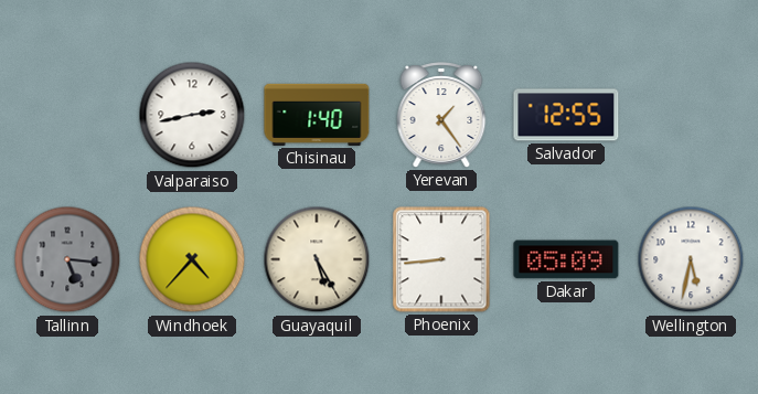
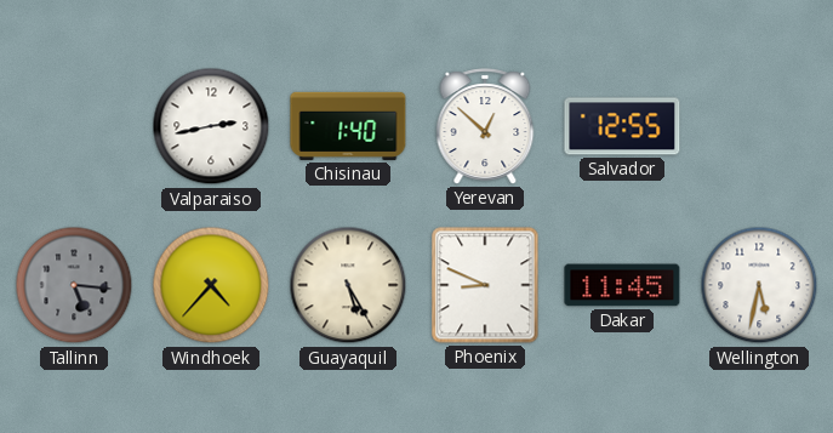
Yerevan: 1:24 -> 12:52
Phoenix: 8:44 -> 8:49
Dakar: 05:09 -> 11:45
